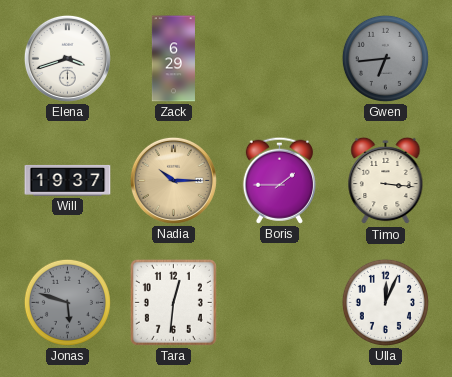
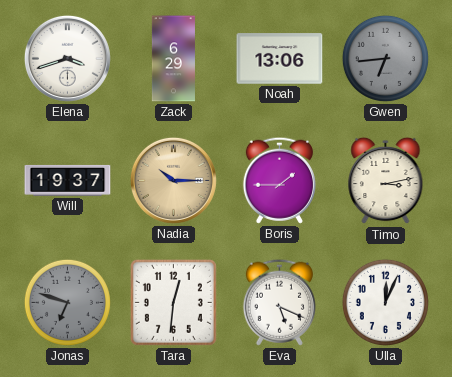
Noah: none -> 13:06
Timo: 3:16 -> 3:13
Jonas: 5:48 -> 6:48
Eva: none -> 5:19
